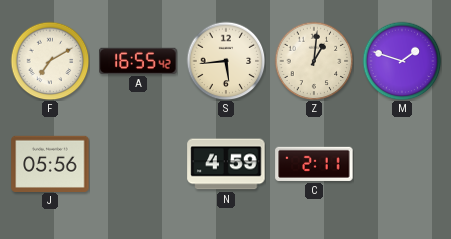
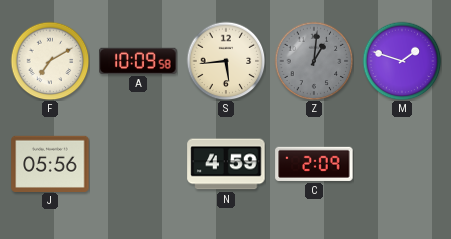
A: 16:55 -> 10:09
Z dial: cream -> grey
C: 2:11 -> 2:09
